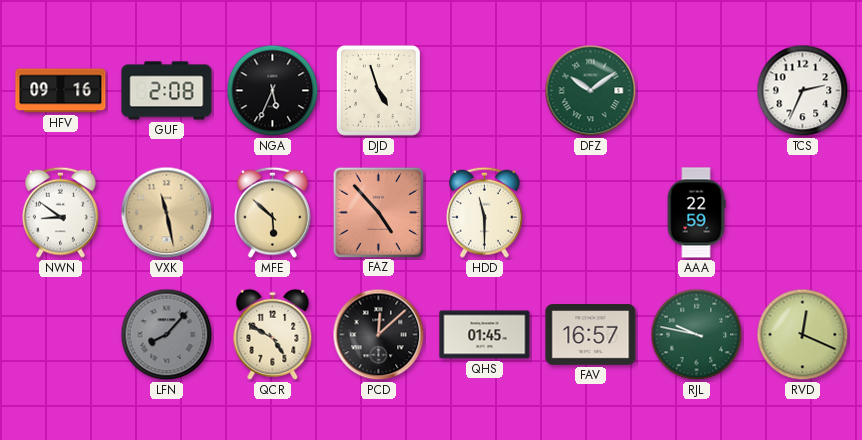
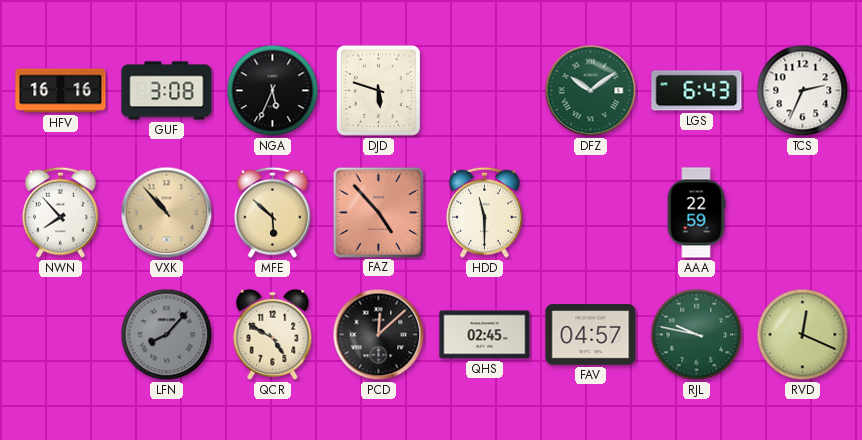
HFV: 09:16 -> 16:16
GUF: 2:08 -> 3:08
DJD: 4:57 -> 5:48
LGS: none -> 6:43
NWN: 8:51 -> 7:53
VXK: 11:28 -> 10:53
QHS: 01:45 -> 02:45
FAV: 16:57 -> 04:57
